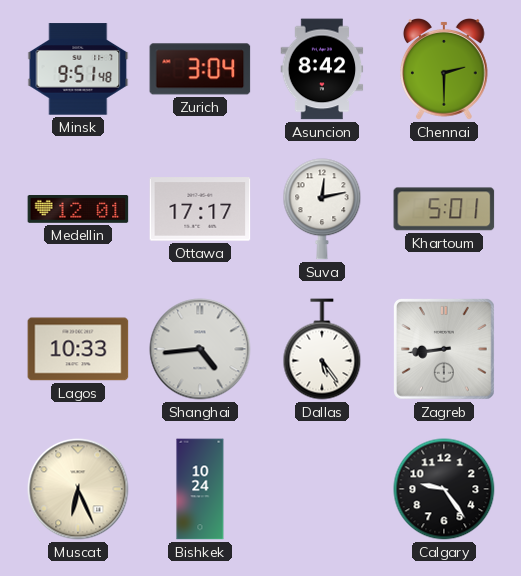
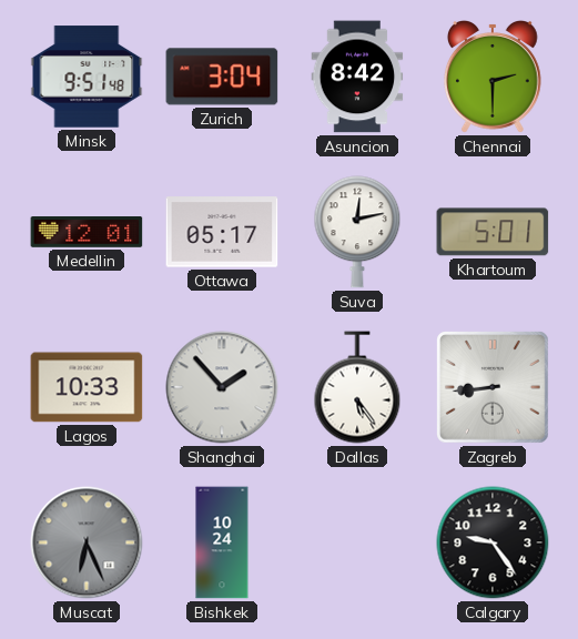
Ottawa: 17:17 -> 05:17
Shanghai: 4:44 -> 1:53
Muscat dial: cream -> grey
